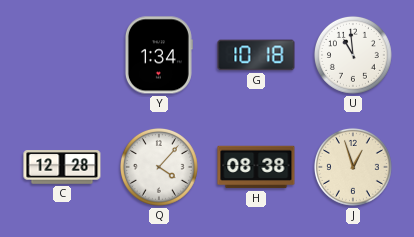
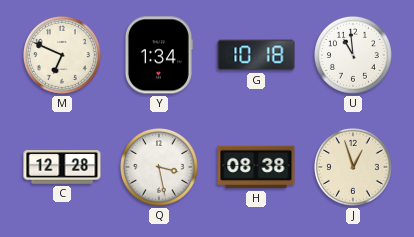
M: none -> 6:49
Q: 4:07 -> 3:28
